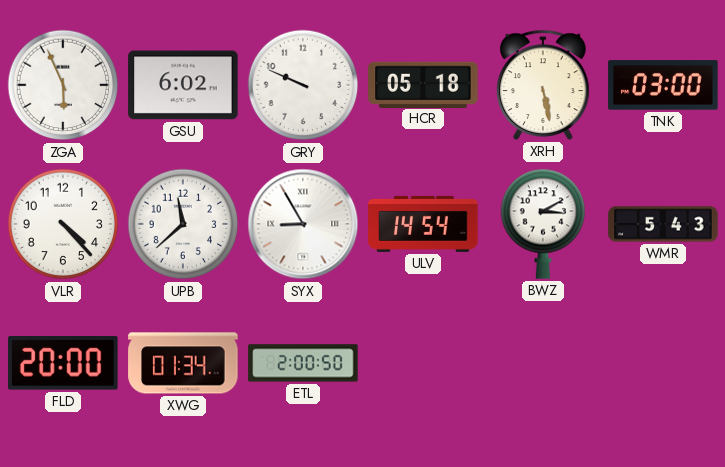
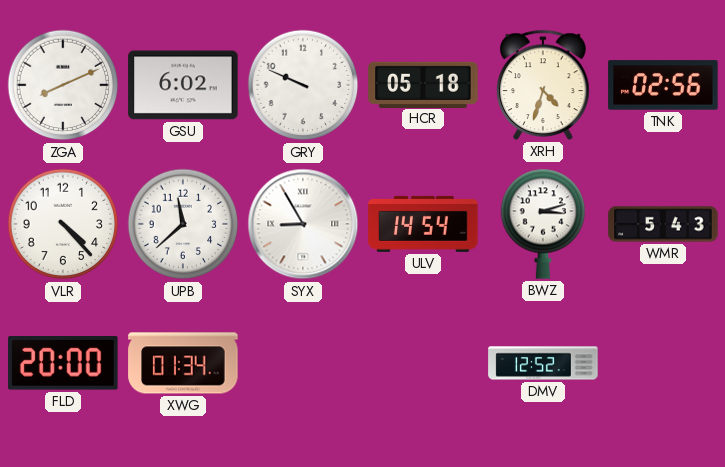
ZGA: 5:56 -> 8:11
XRH: 5:28 -> 4:33
TNK: 03:00 -> 02:56
BWZ: 3:10 -> 3:12
ETL: 2:00 -> none
DMV: none -> 12:52
